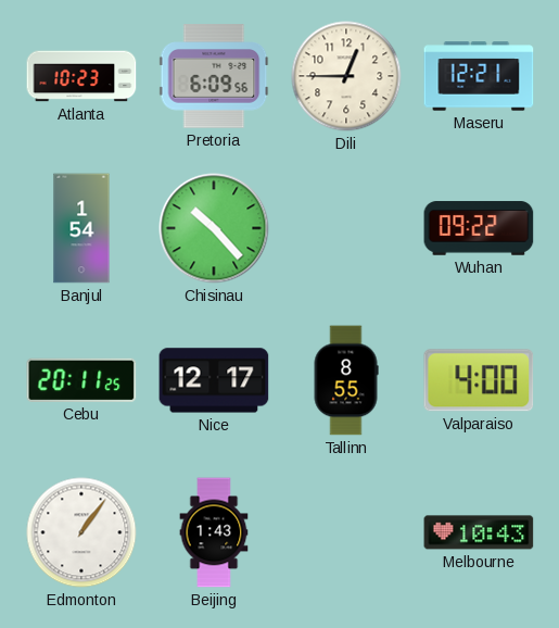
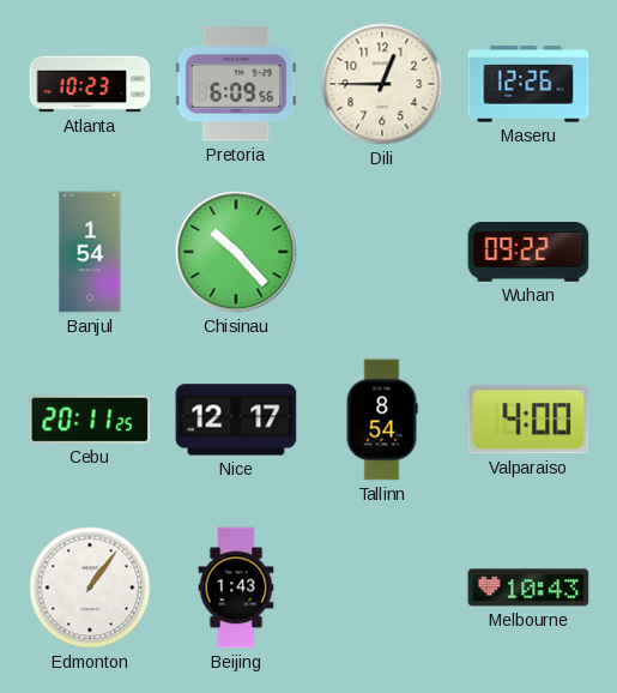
Maseru: 12:21 -> 12:26
Tallinn: 8:55 -> 8:54
